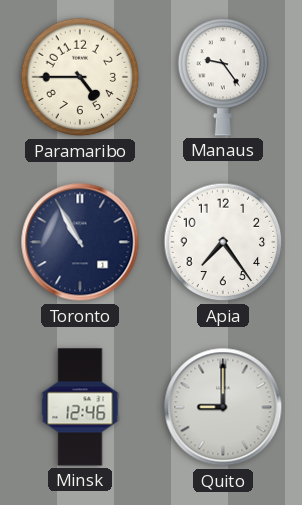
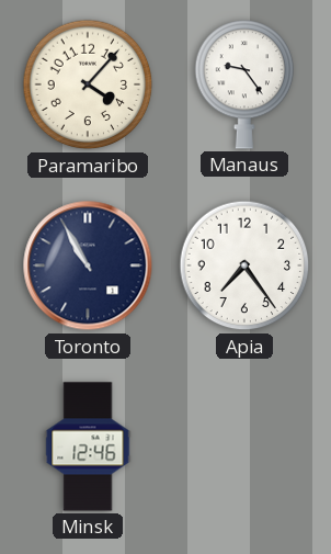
Paramaribo: 4:45 -> 4:07
Quito: 9:00 -> none
